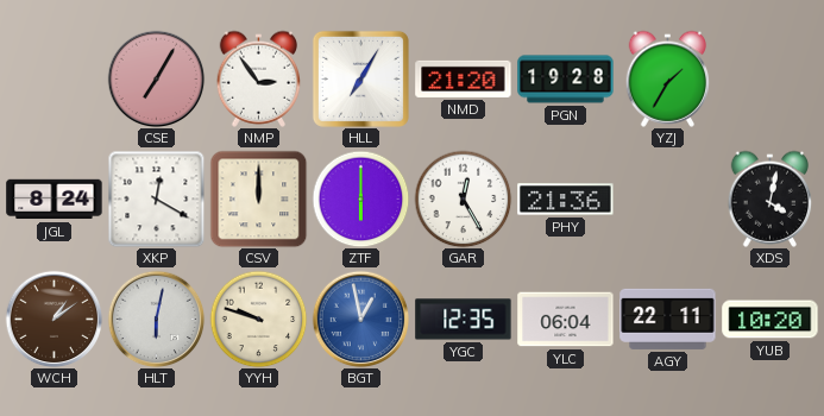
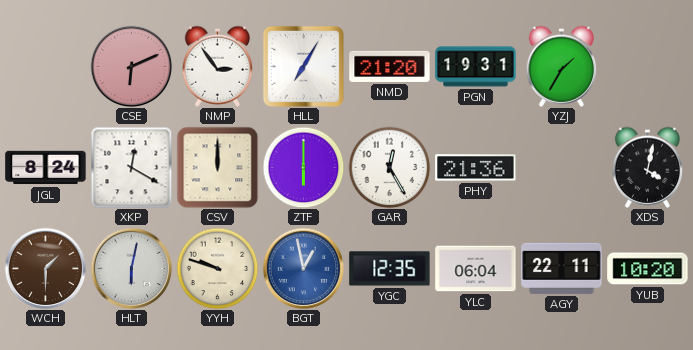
CSE: 7:05 -> 6:11
PGN: 19:28 -> 19:31
WCH: 1:09 -> 1:30
